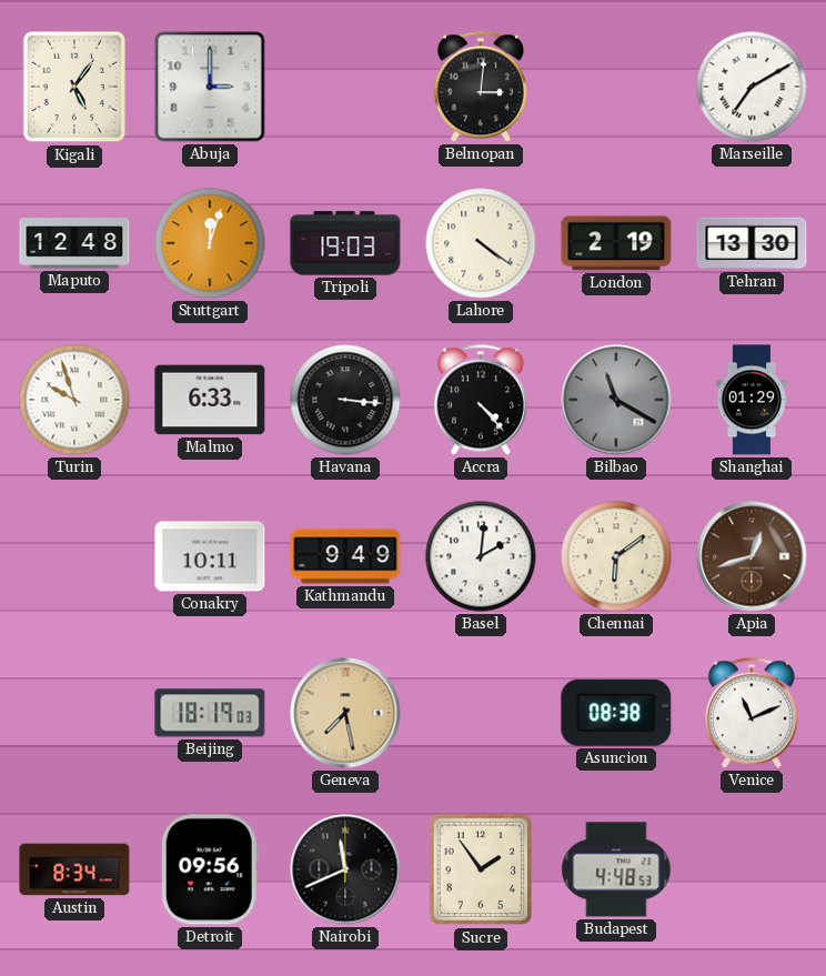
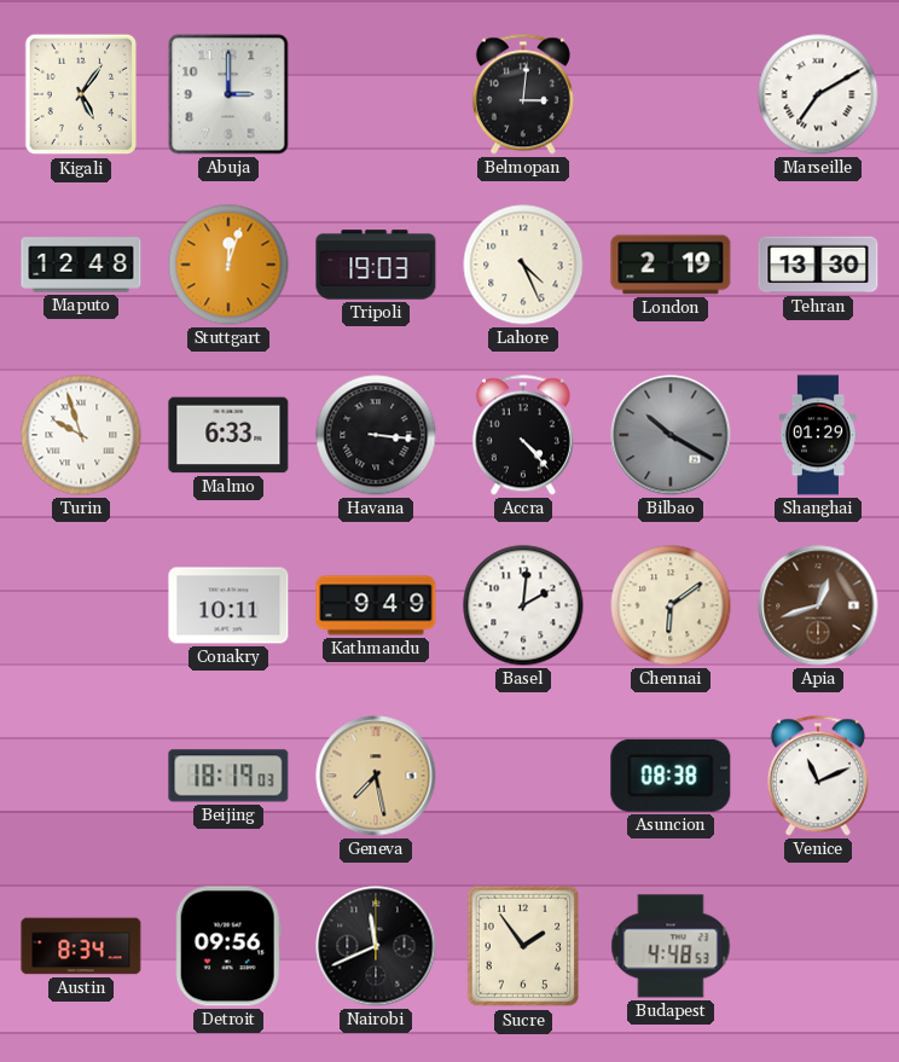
Lahore: 4:21 -> 4:26
Bilbao: 11:20 -> 10:20
